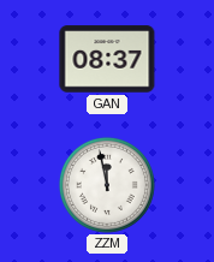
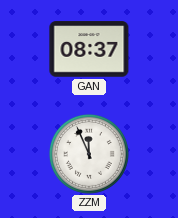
ZZM: 11:58 -> 11:56
